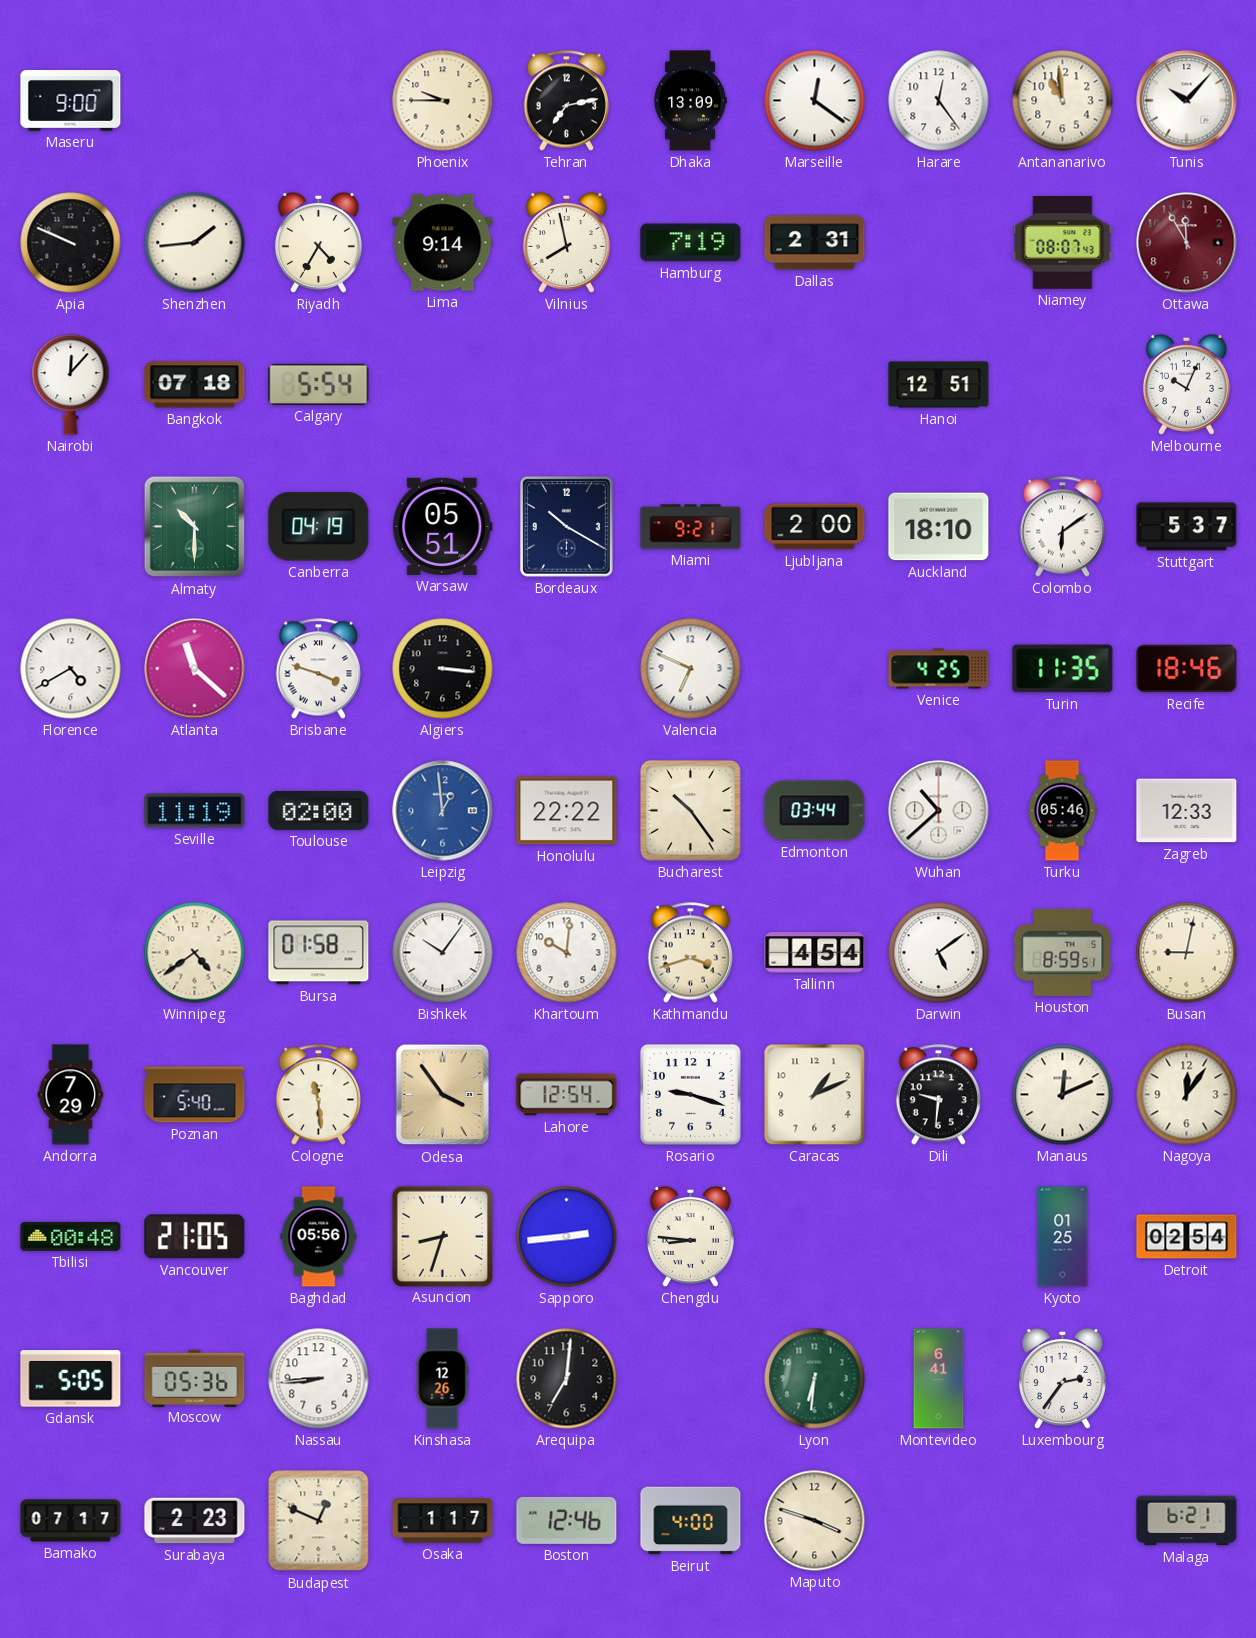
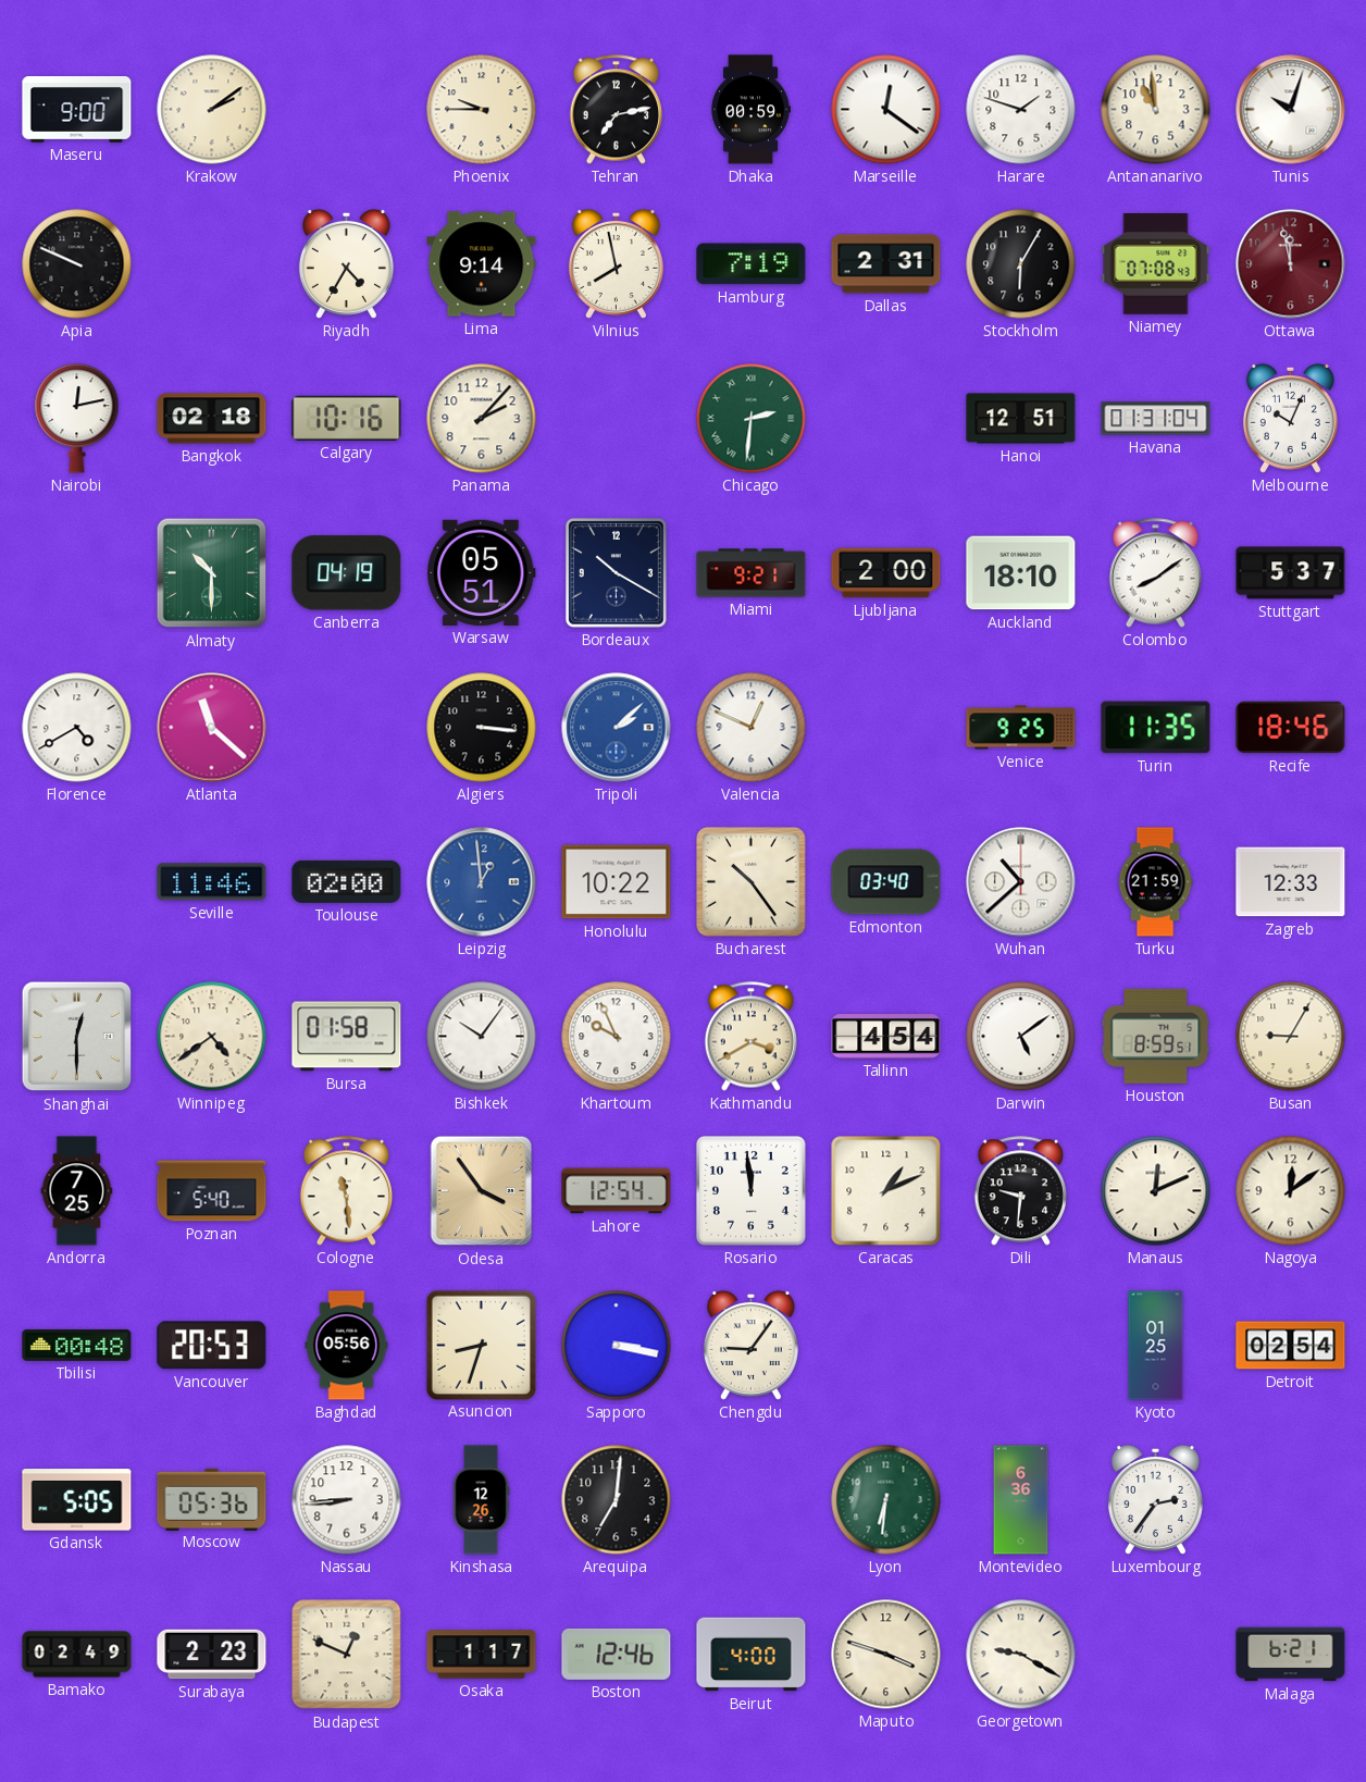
Krakow: none -> 2:09
Dhaka: 13:09 -> 00:59
Harare: 12:24 -> 1:48
Tunis: 10:07 -> 10:03
Shenzhen: 1:44 -> none
Stockholm: none -> 6:05
Niamey: 08:07 -> 07:08
Ottawa: 11:55 -> 11:58
Nairobi: 12:07 -> 12:13
Bangkok: 07:18 -> 02:18
Calgary: 5:54 -> 10:16
Panama: none -> 2:07
Chicago: none -> 2:31
Havana: none -> 01:31
Colombo: 6:09 -> 8:09
Brisbane: 3:48 -> none
Tripoli: none -> 2:08
Valencia: 6:49 -> 12:49
Venice: 4:25 -> 9:25
Seville: 11:19 -> 11:46
Honolulu: 22:22 -> 10:22
Edmonton: 03:44 -> 03:40
Turku: 05:46 -> 21:59
Shanghai: none -> 12:30
Khartoum: 10:01 -> 9:56
Kathmandu: 3:42 -> 3:40
Busan: 9:02 -> 9:05
Andorra: 7:29 -> 7:25
Rosario: 9:18 -> 11:59
Nagoya: 12:06 -> 12:09
Vancouver: 21:05 -> 20:53
Sapporo: 2:44 -> 3:17
Chengdu: 8:46 -> 9:06
Montevideo: 6:41 -> 6:36
Bamako: 07:17 -> 02:49
Georgetown: none -> 9:20
